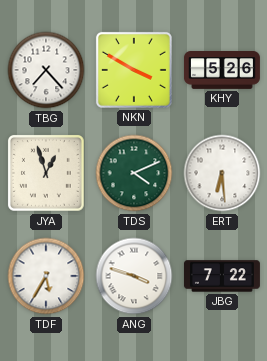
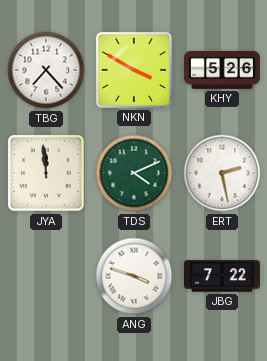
JYA: 12:57 -> 11:59
ERT: 6:29 -> 2:28
TDF: 5:35 -> none
